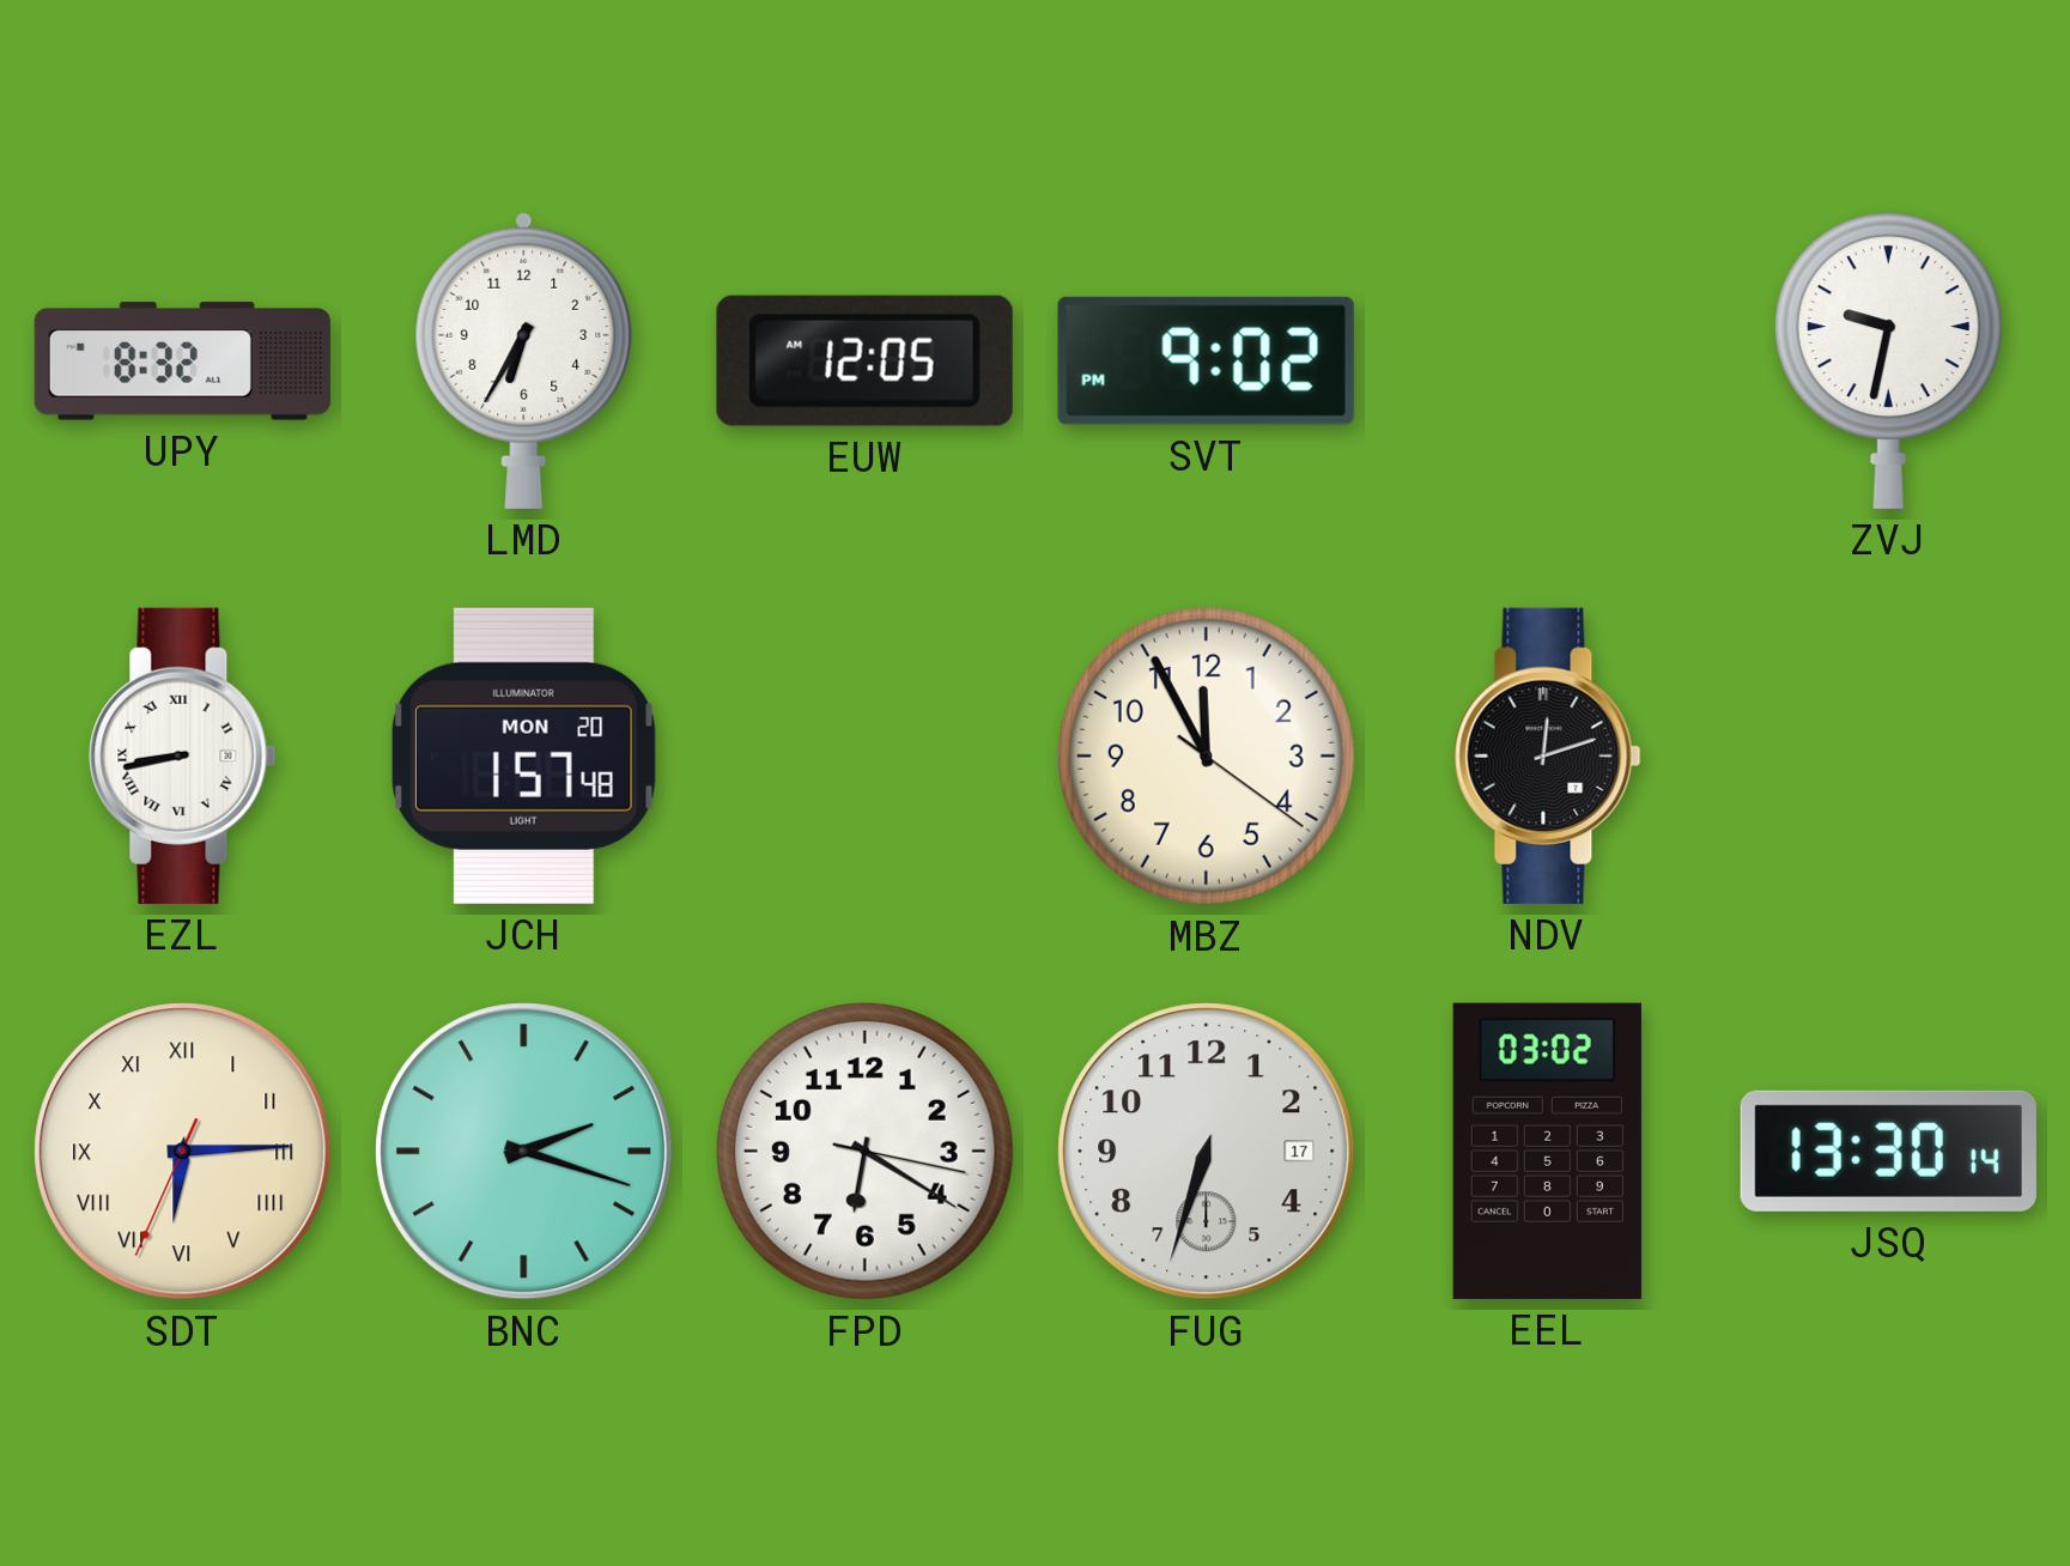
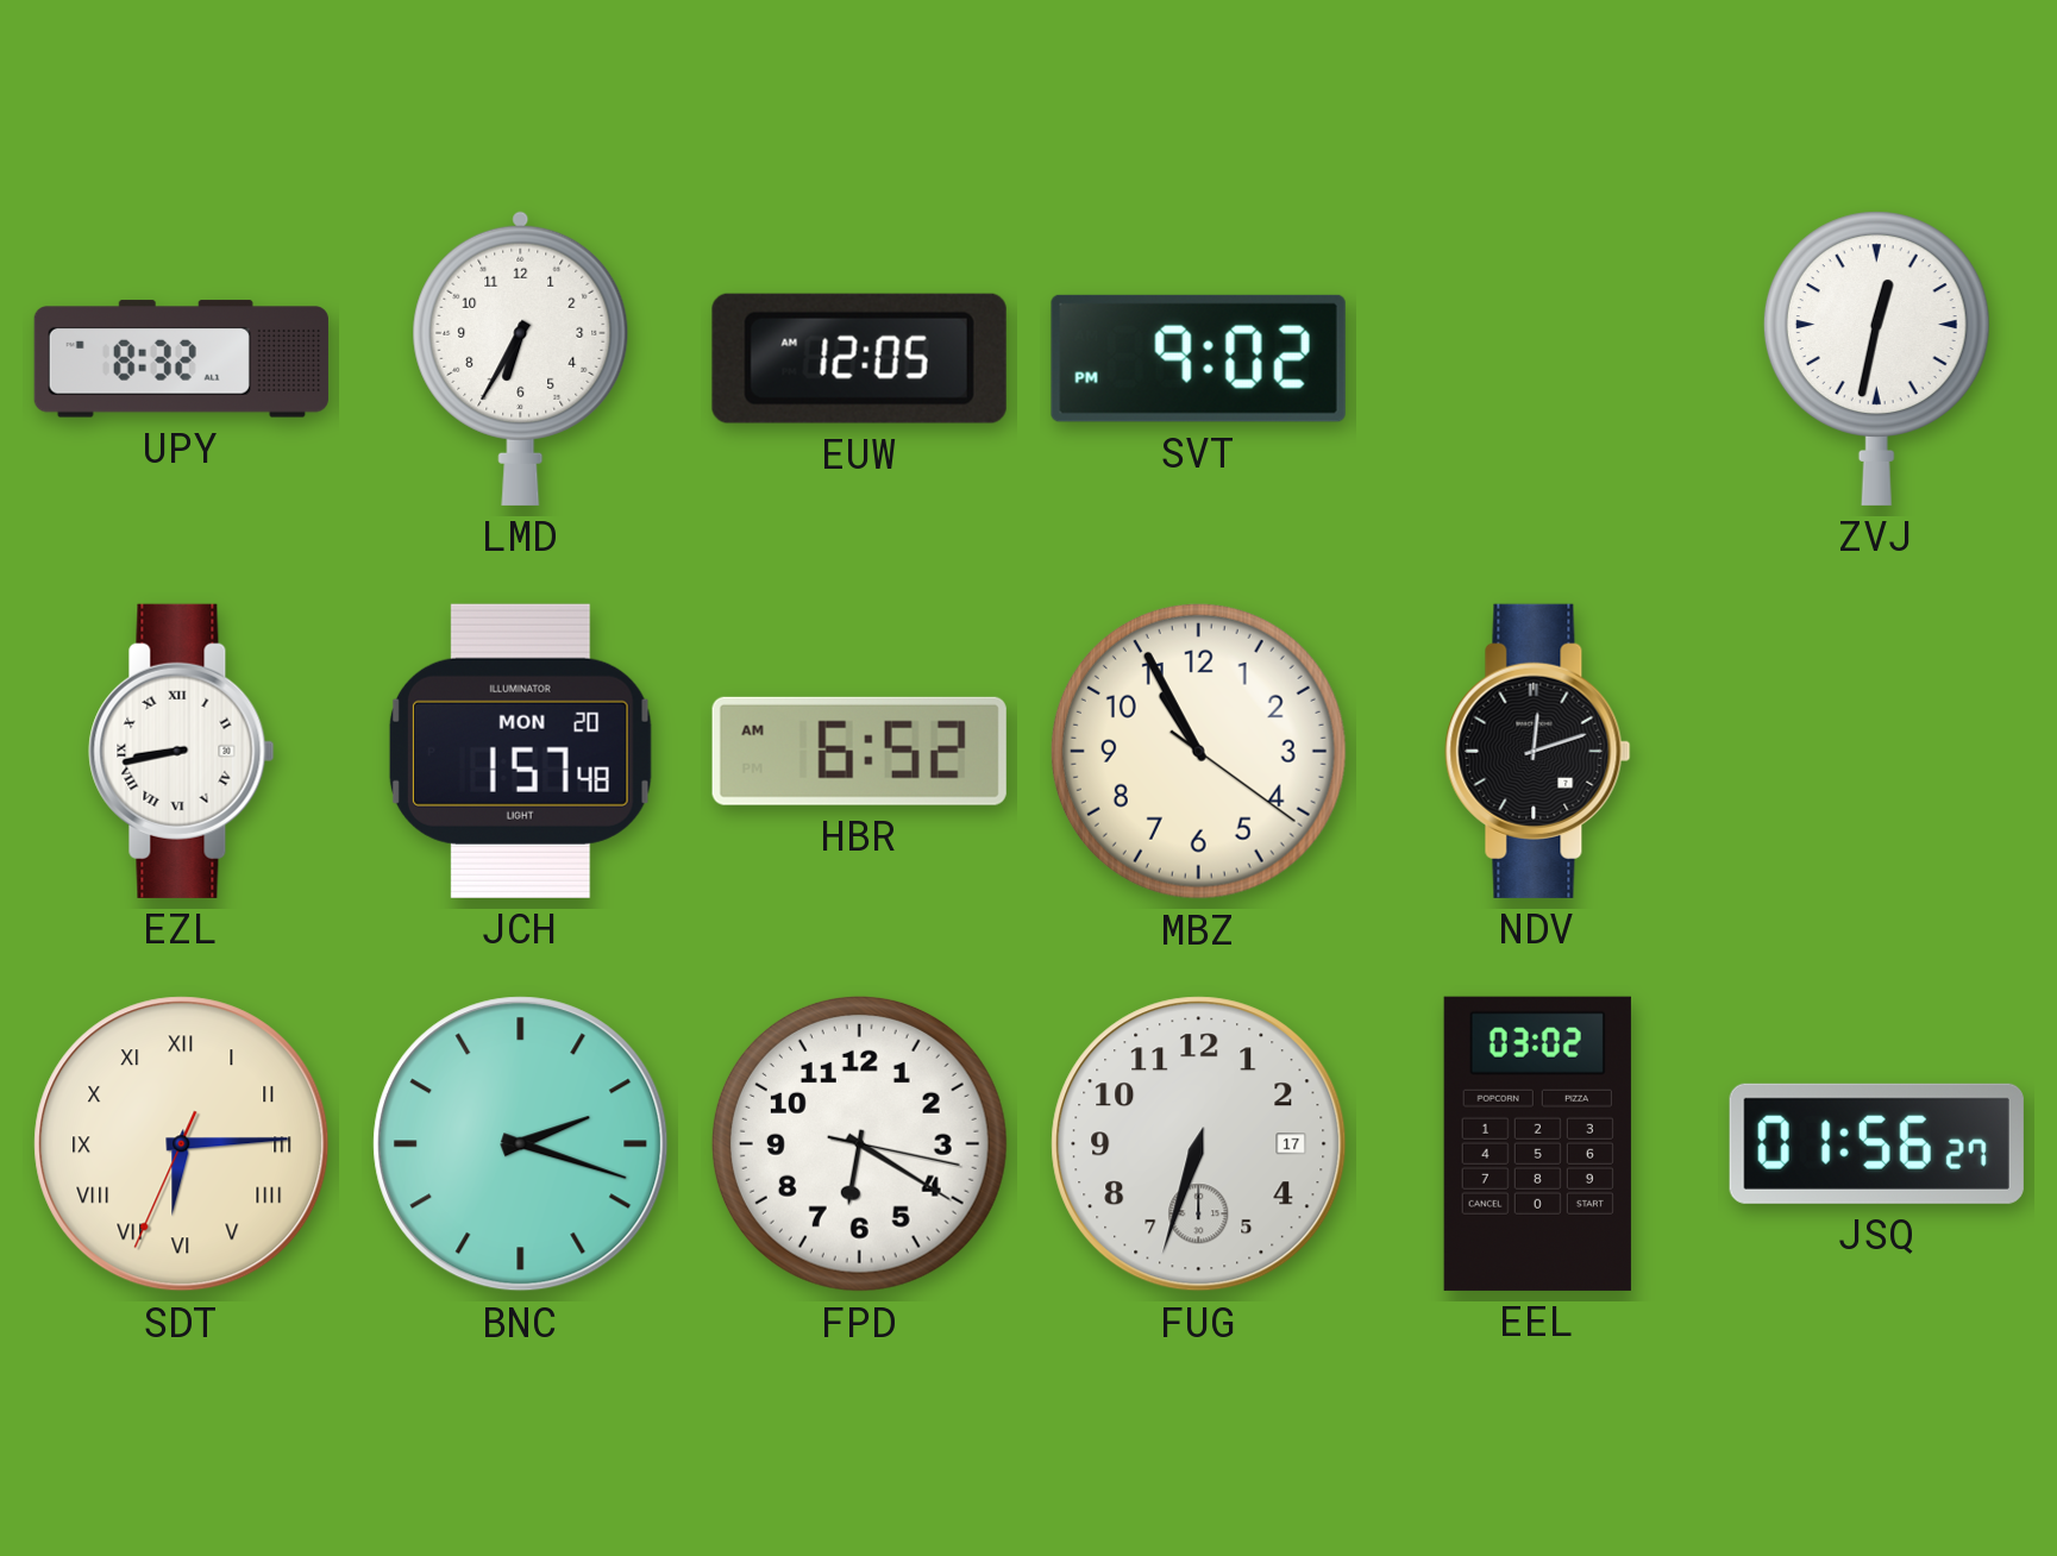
ZVJ: 9:32 -> 12:32
HBR: none -> 6:52
MBZ: 11:55 -> 10:55
JSQ: 13:30 -> 01:56
